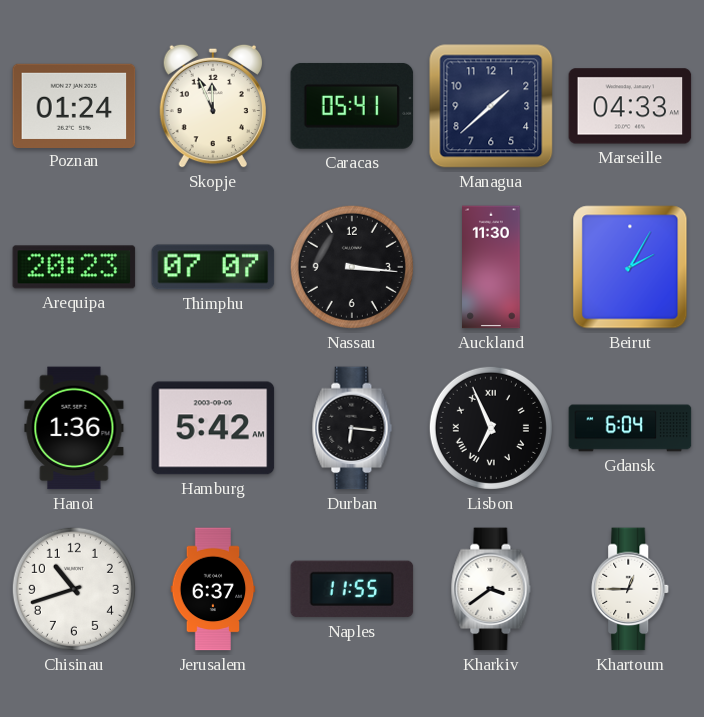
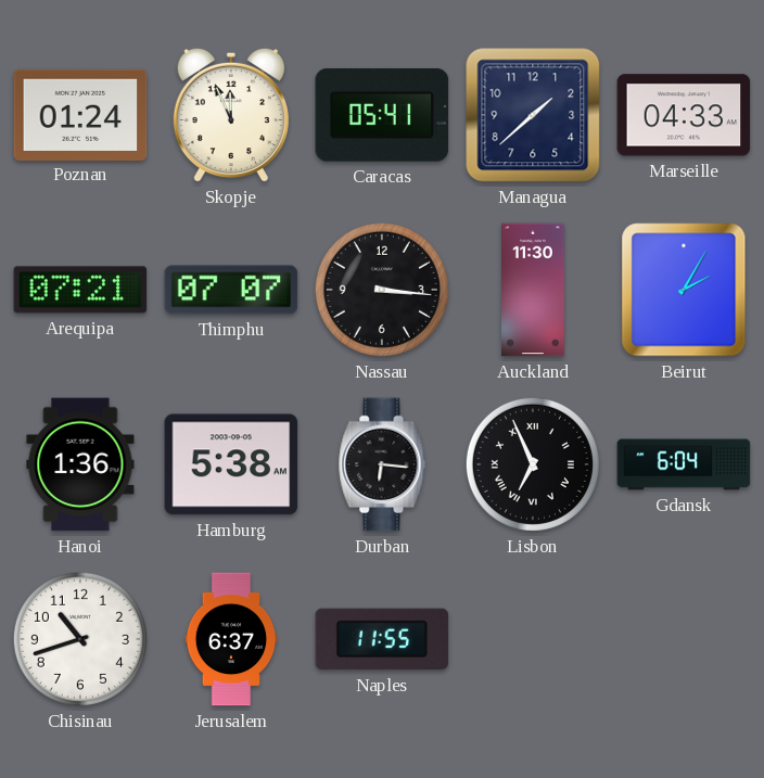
Arequipa: 20:23 -> 07:21
Hamburg: 5:42 -> 5:38
Kharkiv: 3:39 -> none
Khartoum: 12:45 -> none
